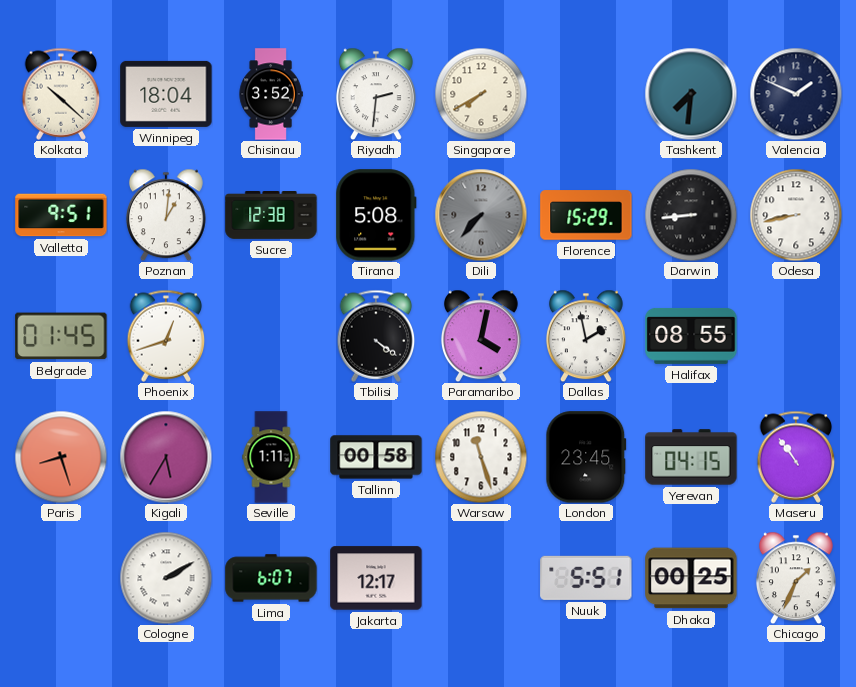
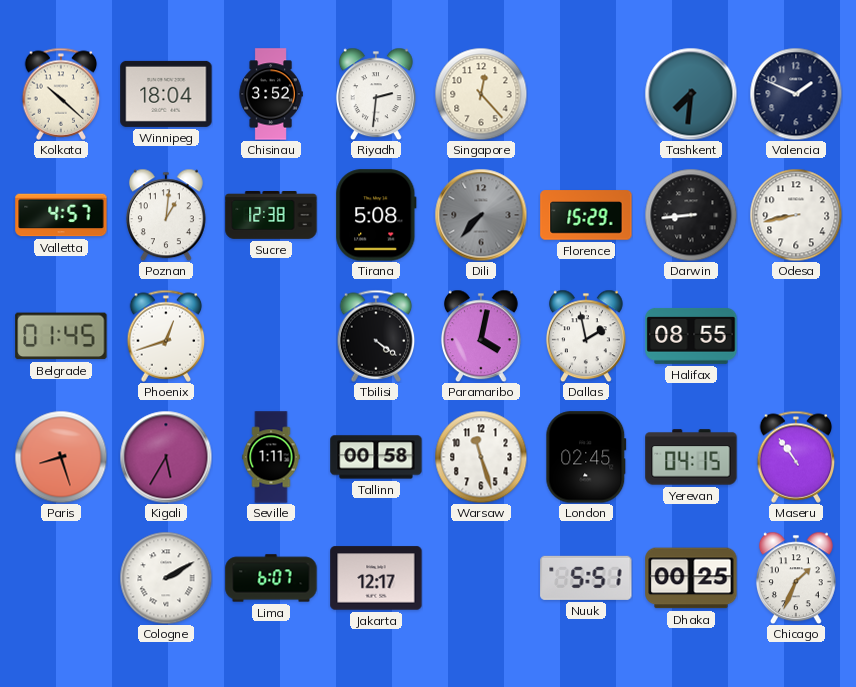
Singapore: 7:40 -> 12:23
Valletta: 9:51 -> 4:57
London: 23:45 -> 02:45
